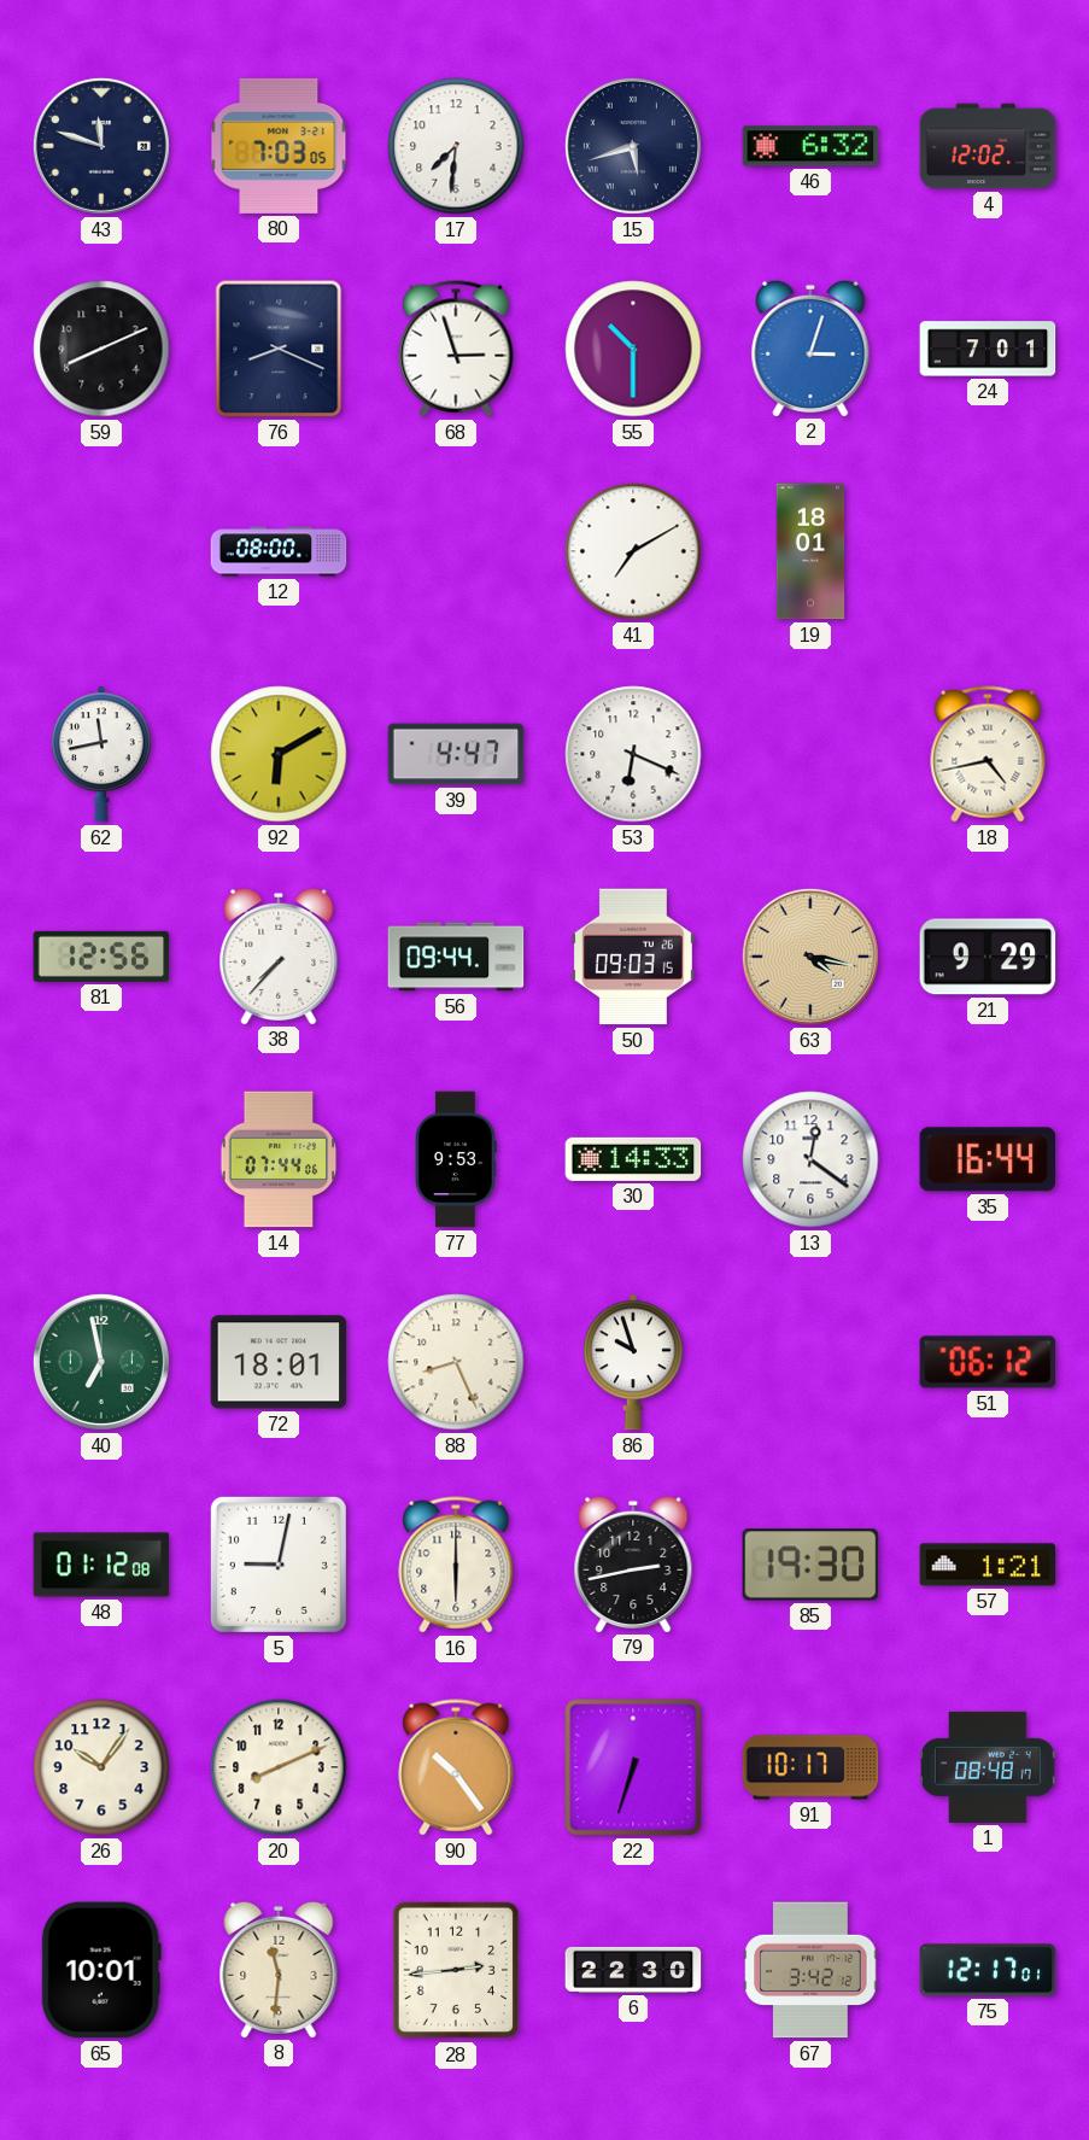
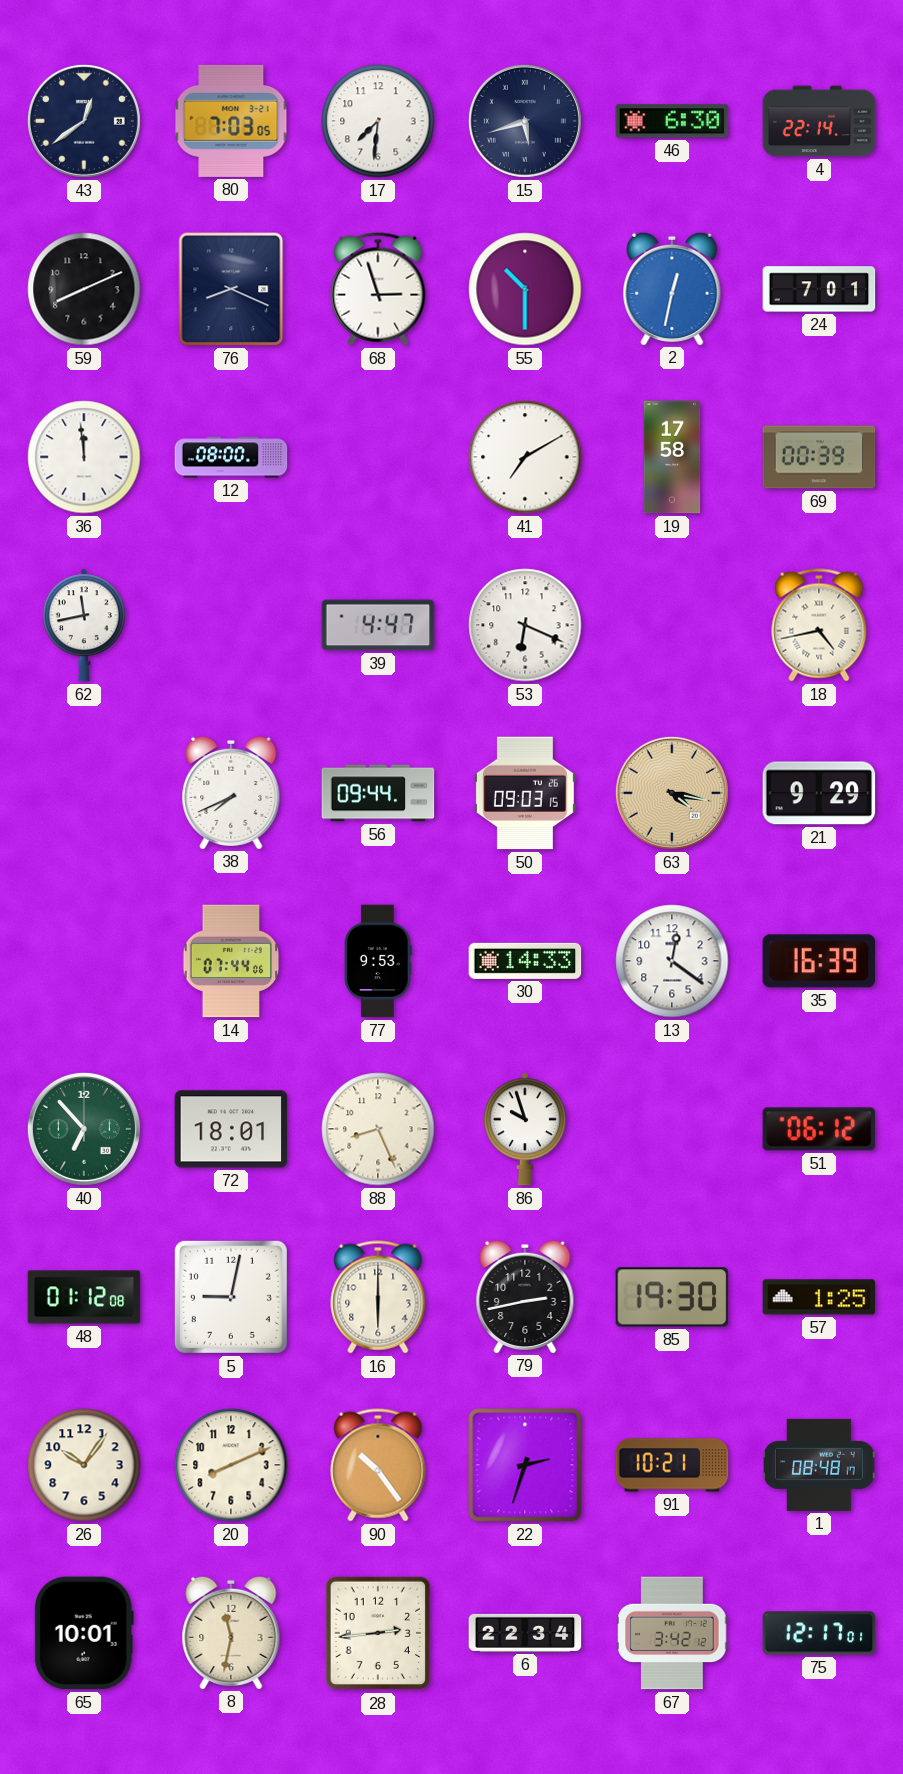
43: 11:48 -> 12:39
46: 6:32 -> 6:30
4: 12:02 -> 22:14
2: 3:03 -> 12:32
36: none -> 11:59
19: 18:01 -> 17:58
69: none -> 00:39
92: 6:10 -> none
81: 12:56 -> none
38: 7:37 -> 7:41
35: 16:44 -> 16:39
40: 6:58 -> 6:53
57: 1:21 -> 1:25
22: 6:33 -> 2:33
91: 10:17 -> 10:21
8: 11:31 -> 11:32
6: 22:30 -> 22:34
